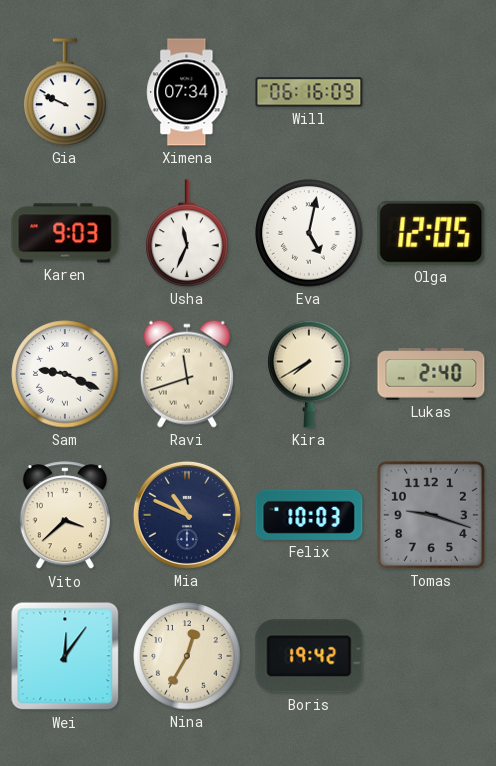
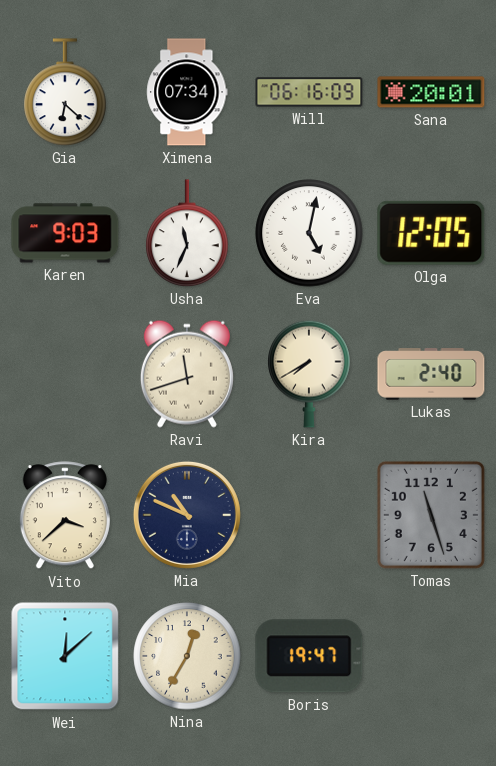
Gia: 9:49 -> 6:22
Sana: none -> 20:01
Sam: 9:19 -> none
Felix: 10:03 -> none
Tomas: 9:18 -> 11:27
Wei: 12:06 -> 12:08
Boris: 19:42 -> 19:47
